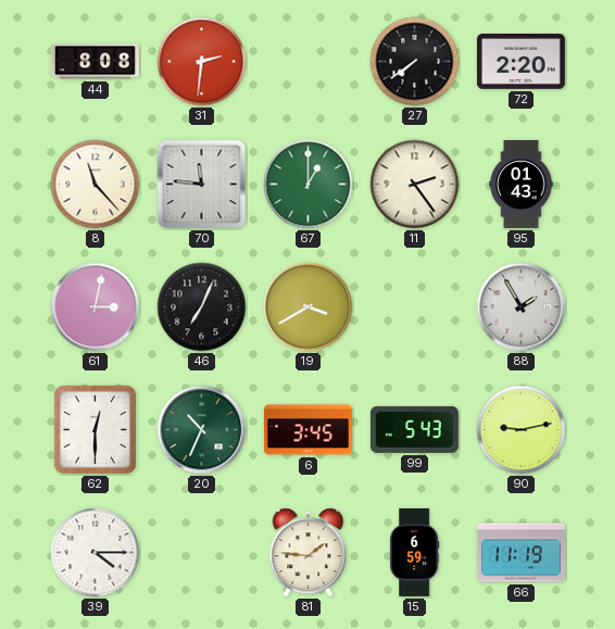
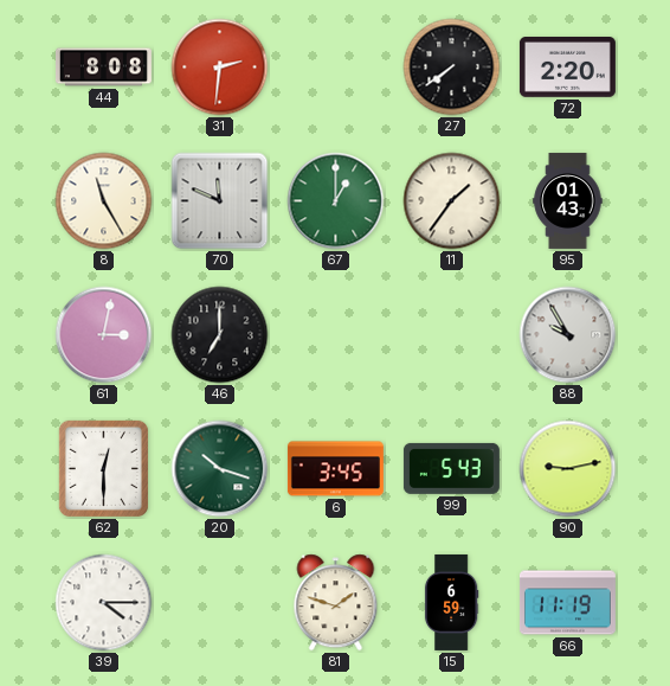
8: 11:23 -> 11:25
70: 11:46 -> 11:49
11: 2:24 -> 1:36
46: 7:04 -> 7:00
19: 3:40 -> none
88: 1:55 -> 9:55
20: 10:34 -> 10:18
81: 1:46 -> 1:48
